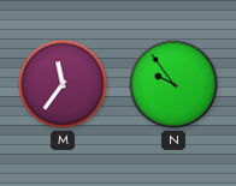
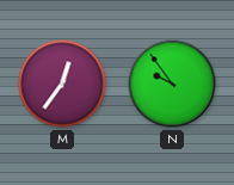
M: 11:36 -> 12:36
